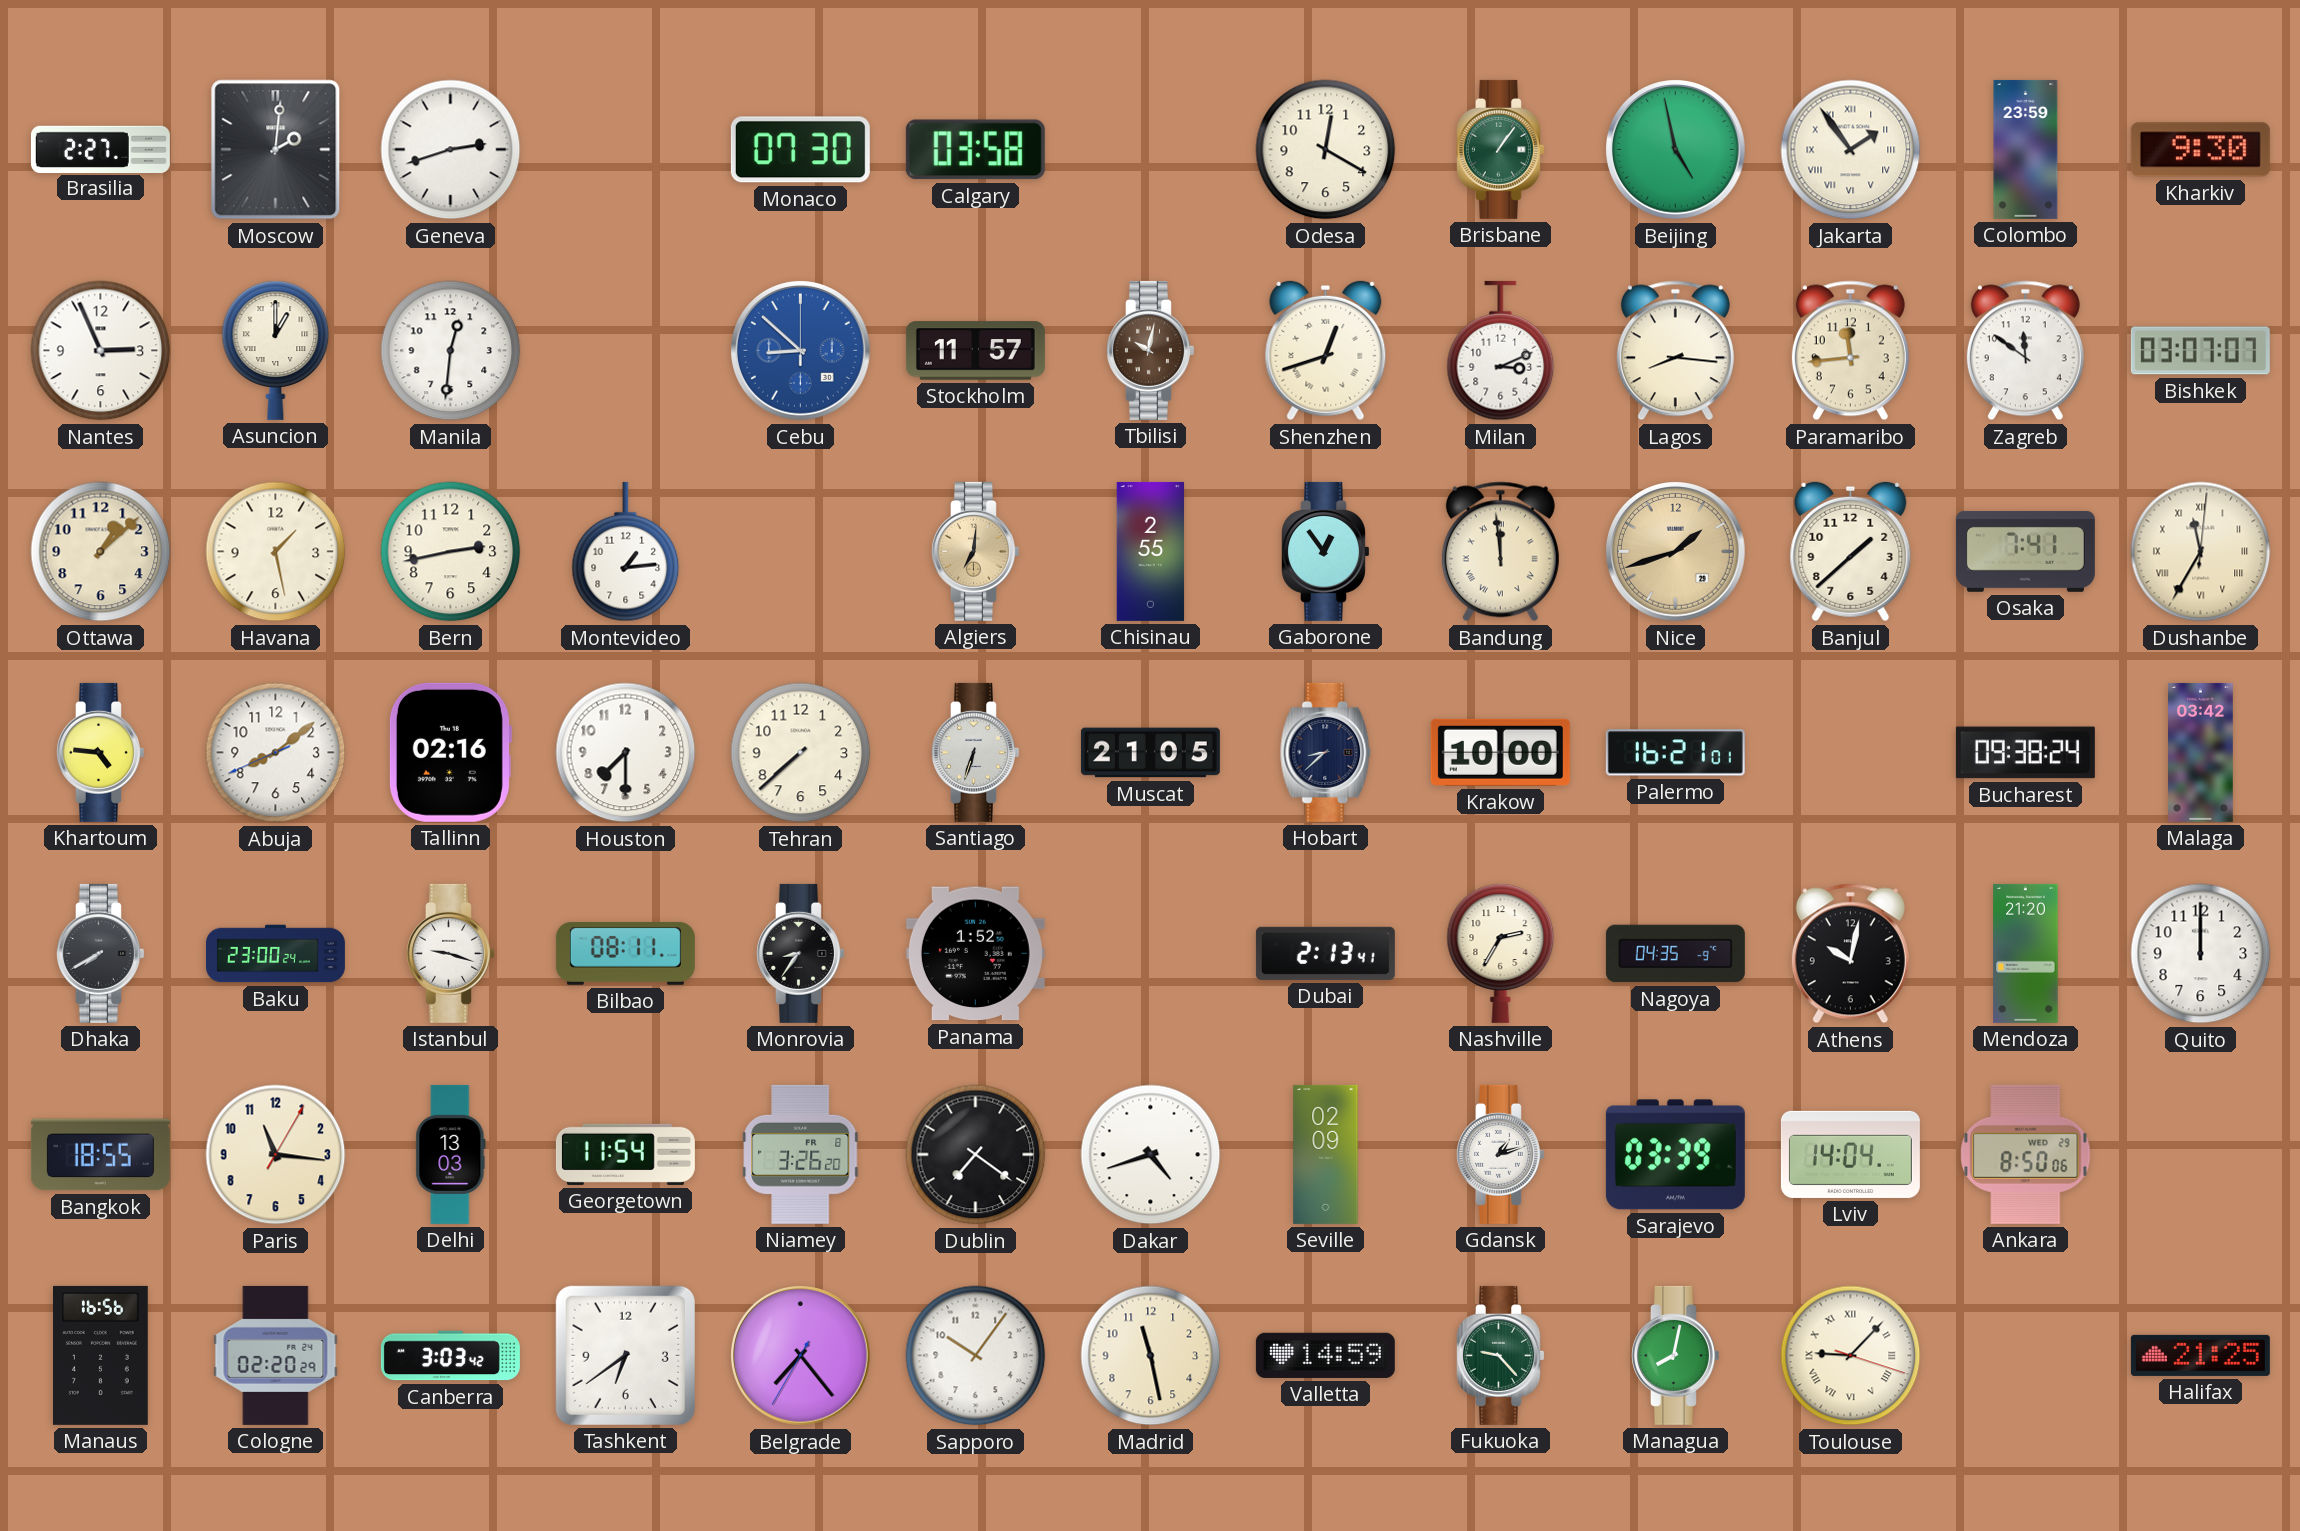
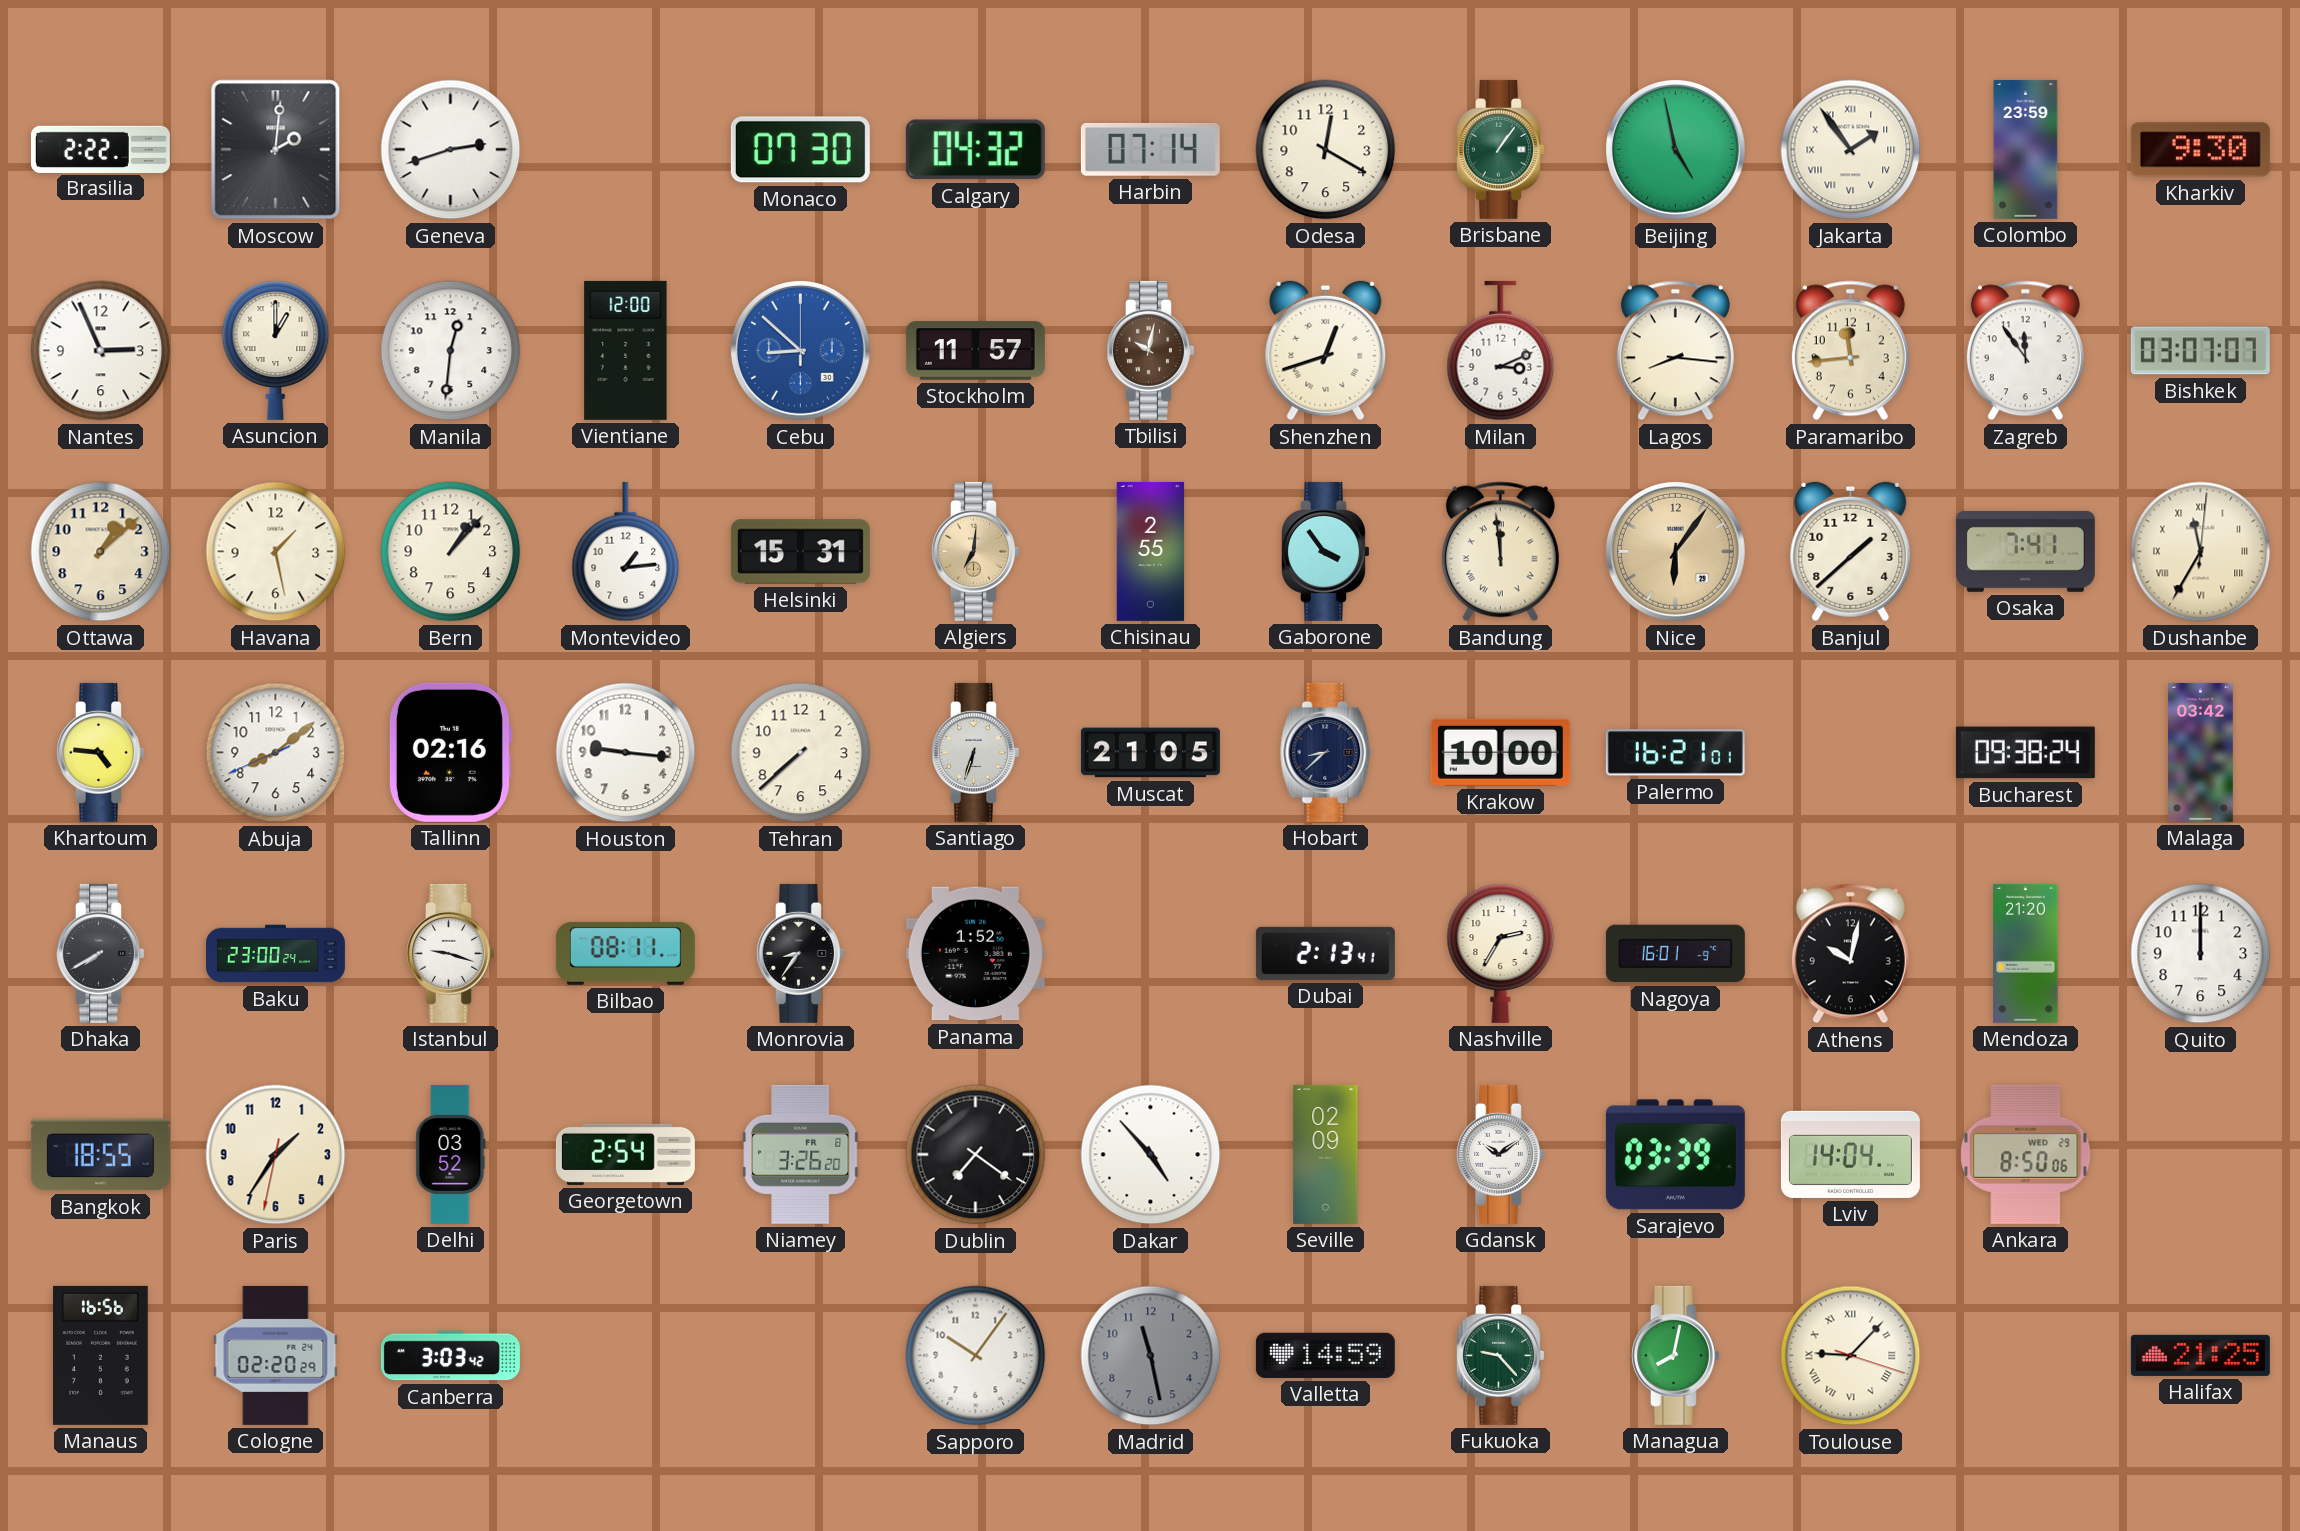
Brasilia: 2:27 -> 2:22
Calgary: 03:58 -> 04:32
Harbin: none -> 07:14
Vientiane: none -> 12:00
Zagreb: 11:51 -> 11:54
Bern: 2:43 -> 1:07
Helsinki: none -> 15:31
Gaborone: 12:54 -> 3:54
Nice: 1:42 -> 6:06
Houston: 7:30 -> 9:16
Nagoya: 04:35 -> 16:01
Paris: 11:16 -> 1:35
Delhi: 13:03 -> 03:52
Georgetown: 11:54 -> 2:54
Dakar: 4:42 -> 4:53
Gdansk: 1:12 -> 10:09
Tashkent: 6:39 -> none
Belgrade: 7:23 -> none
Madrid dial: cream -> grey
